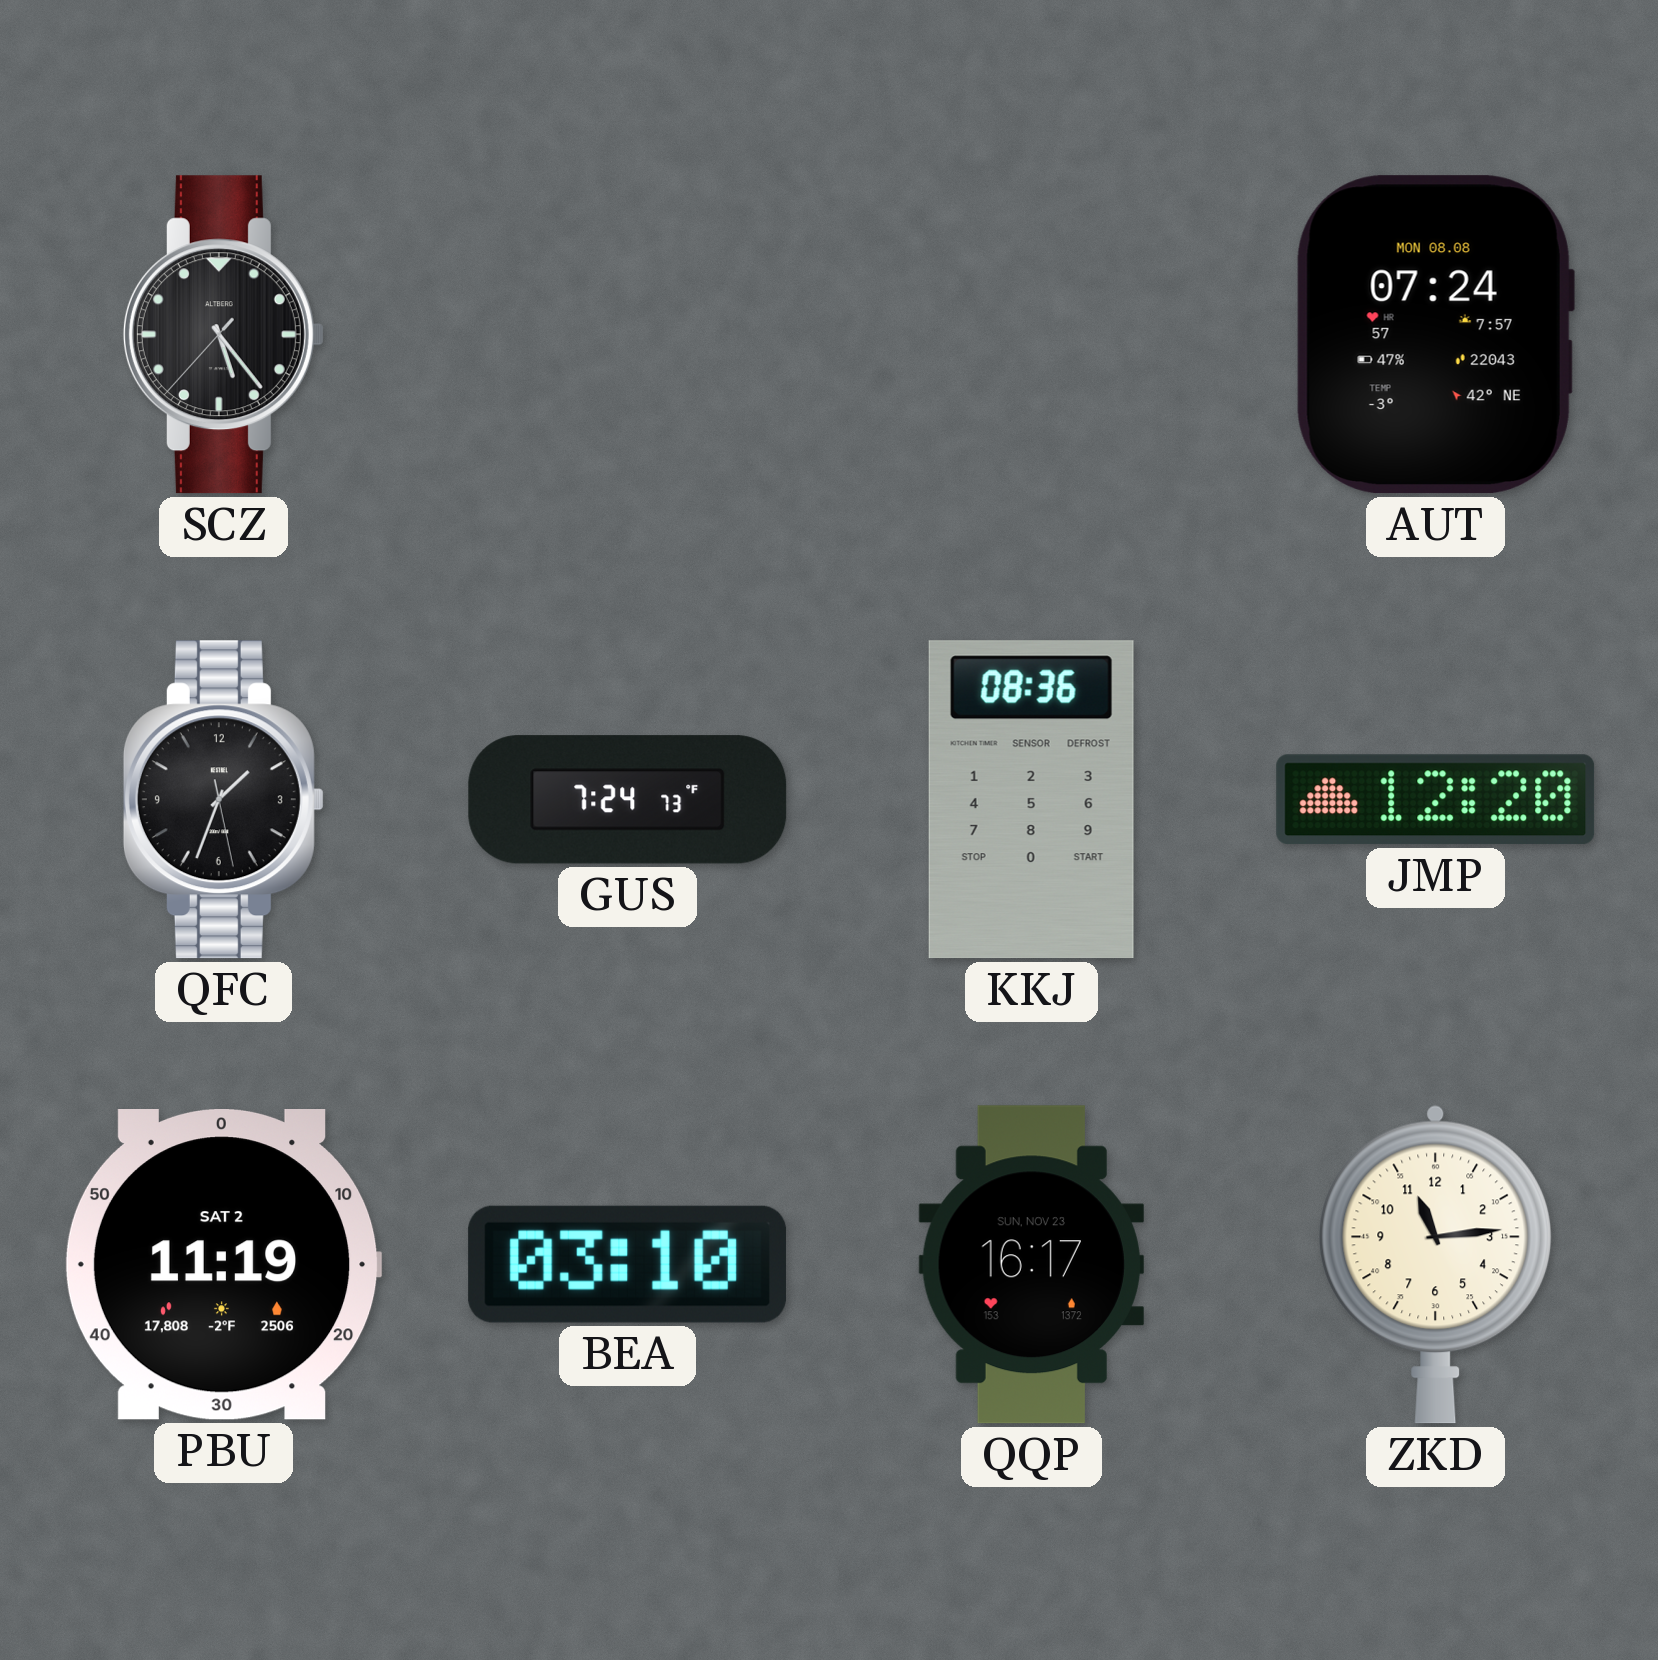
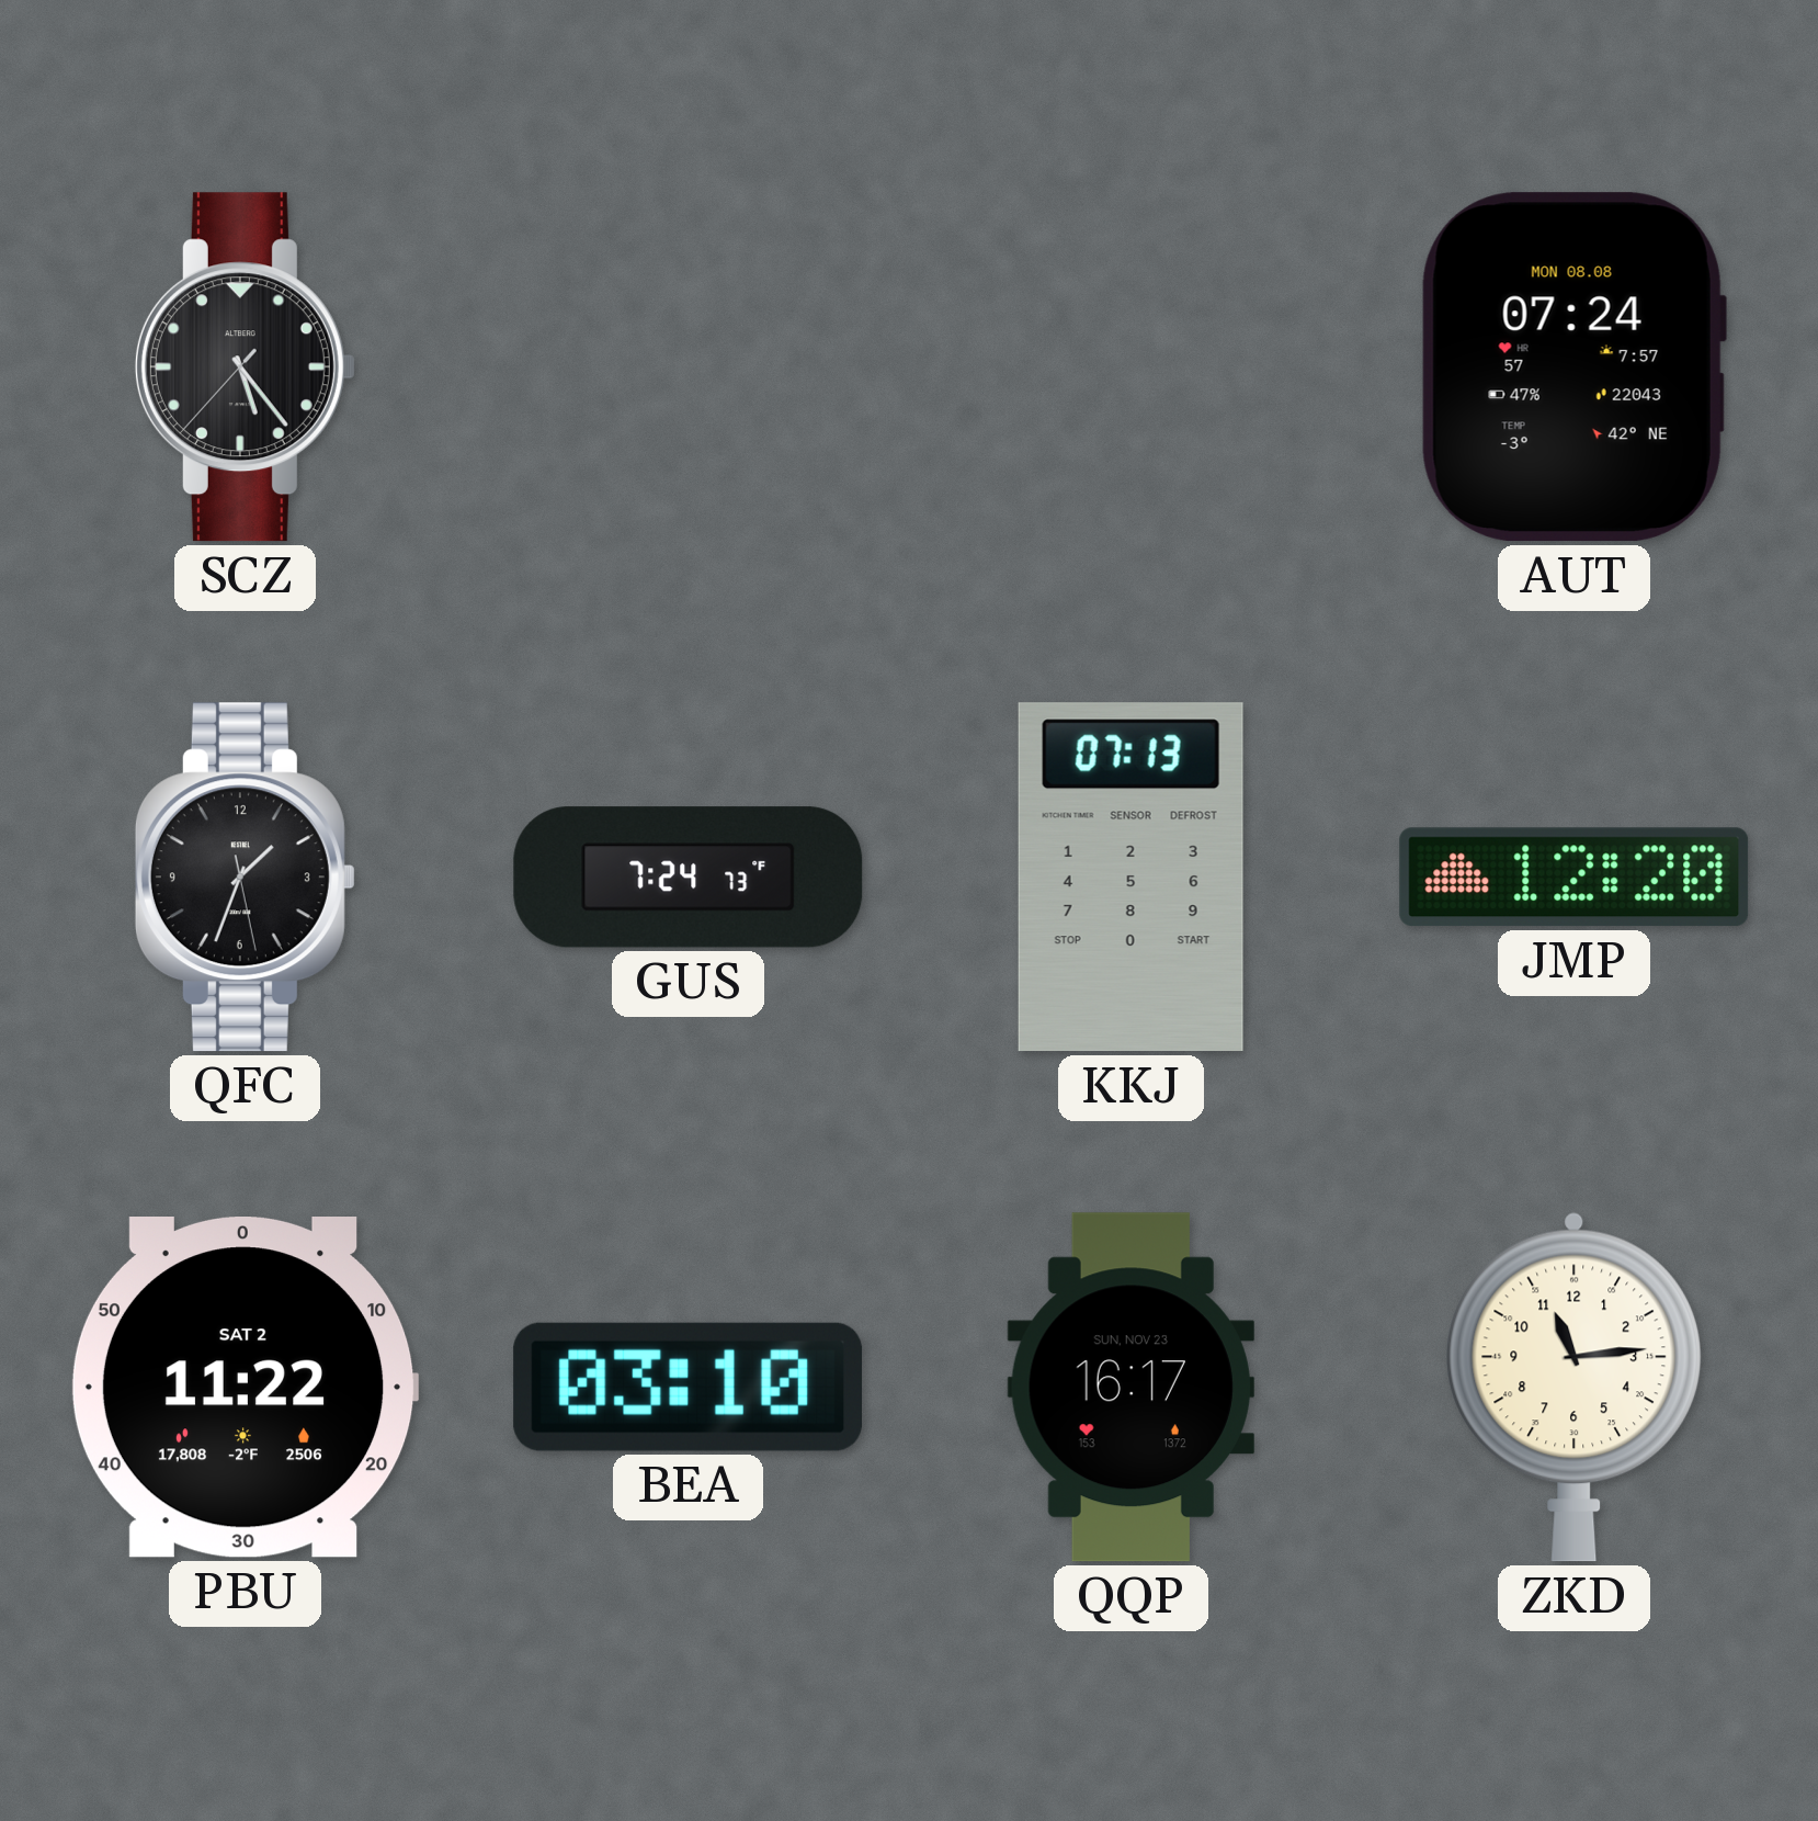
KKJ: 08:36 -> 07:13
PBU: 11:19 -> 11:22
